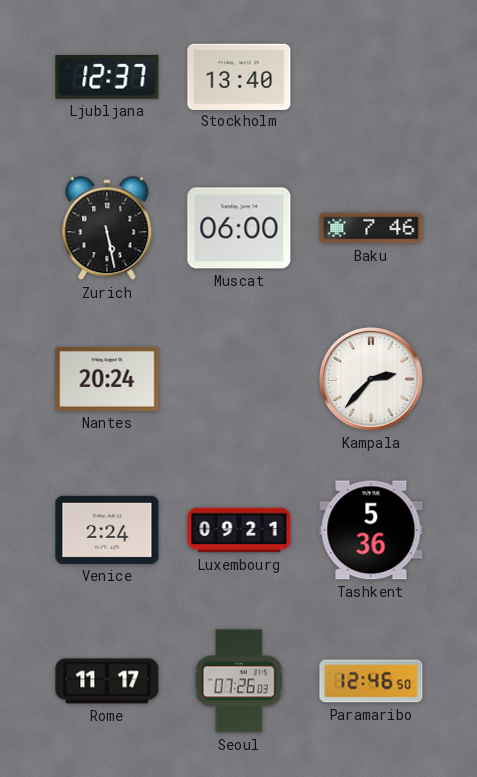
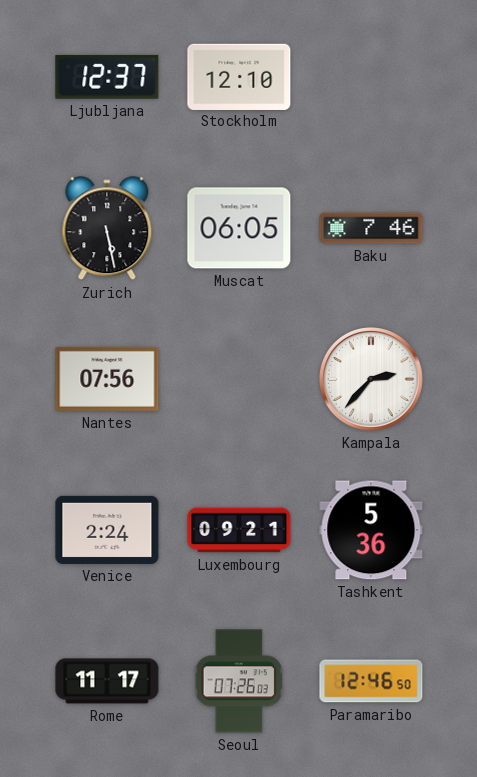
Stockholm: 13:40 -> 12:10
Muscat: 06:00 -> 06:05
Nantes: 20:24 -> 07:56
